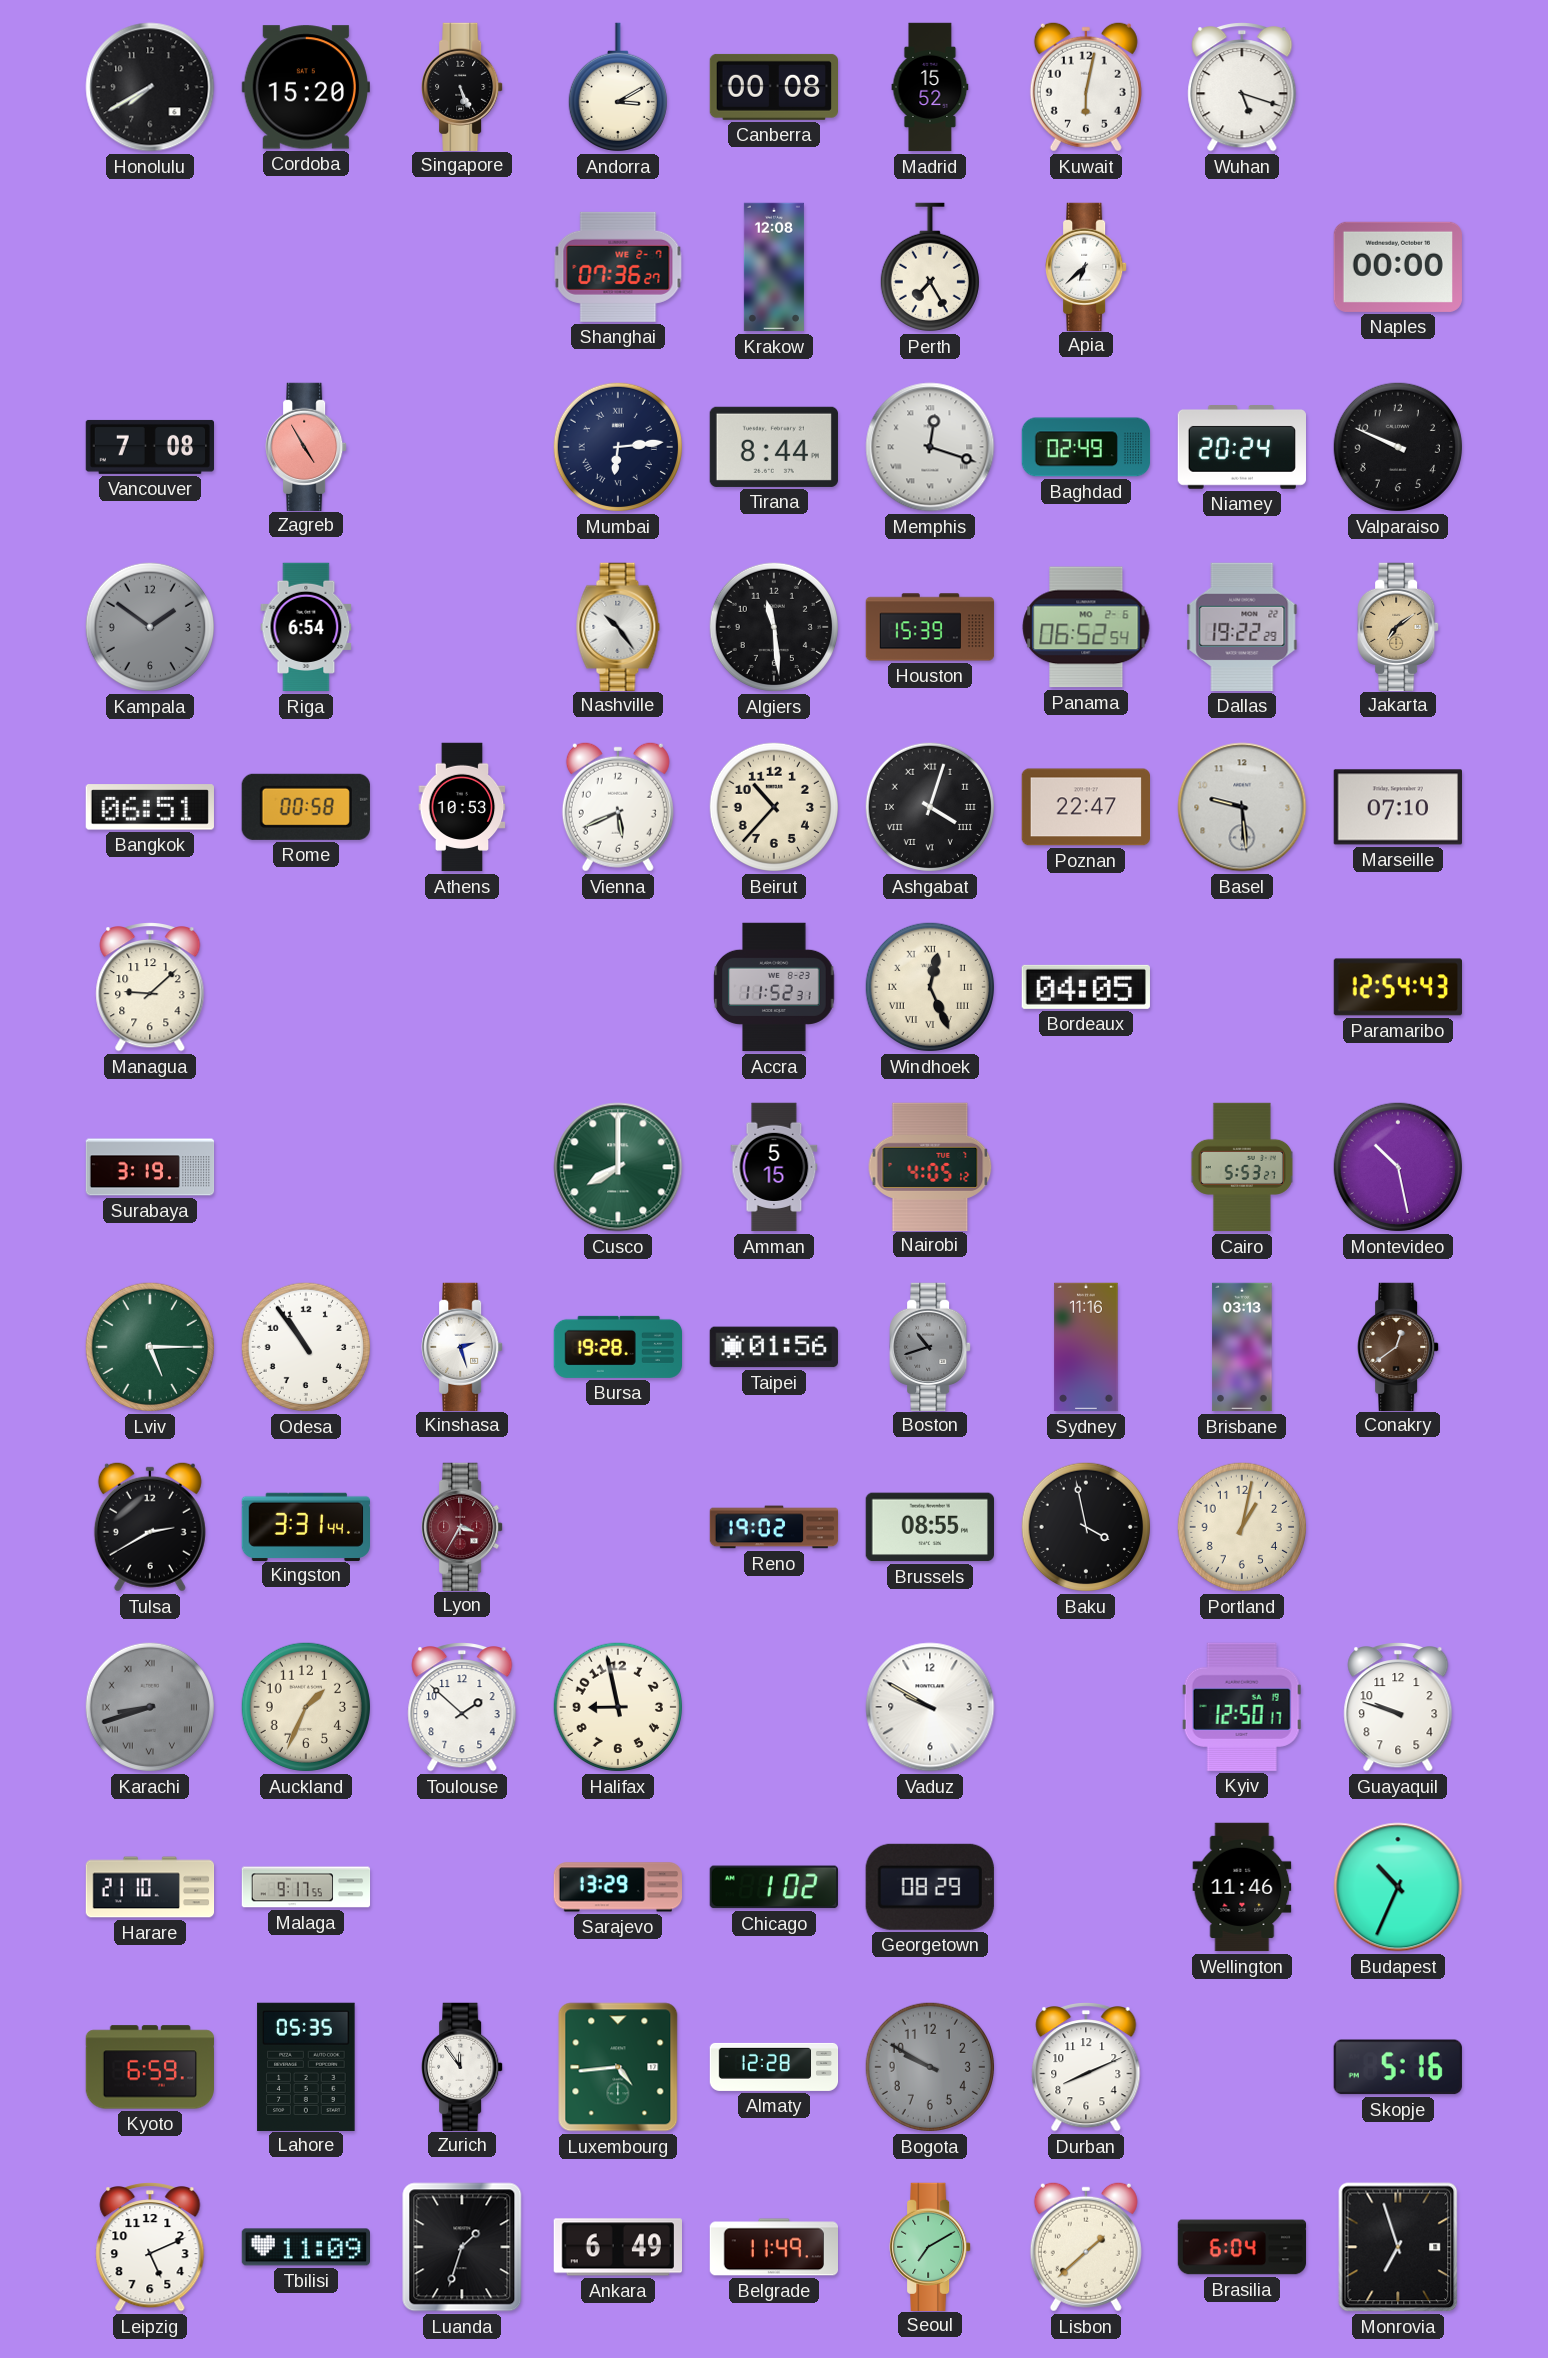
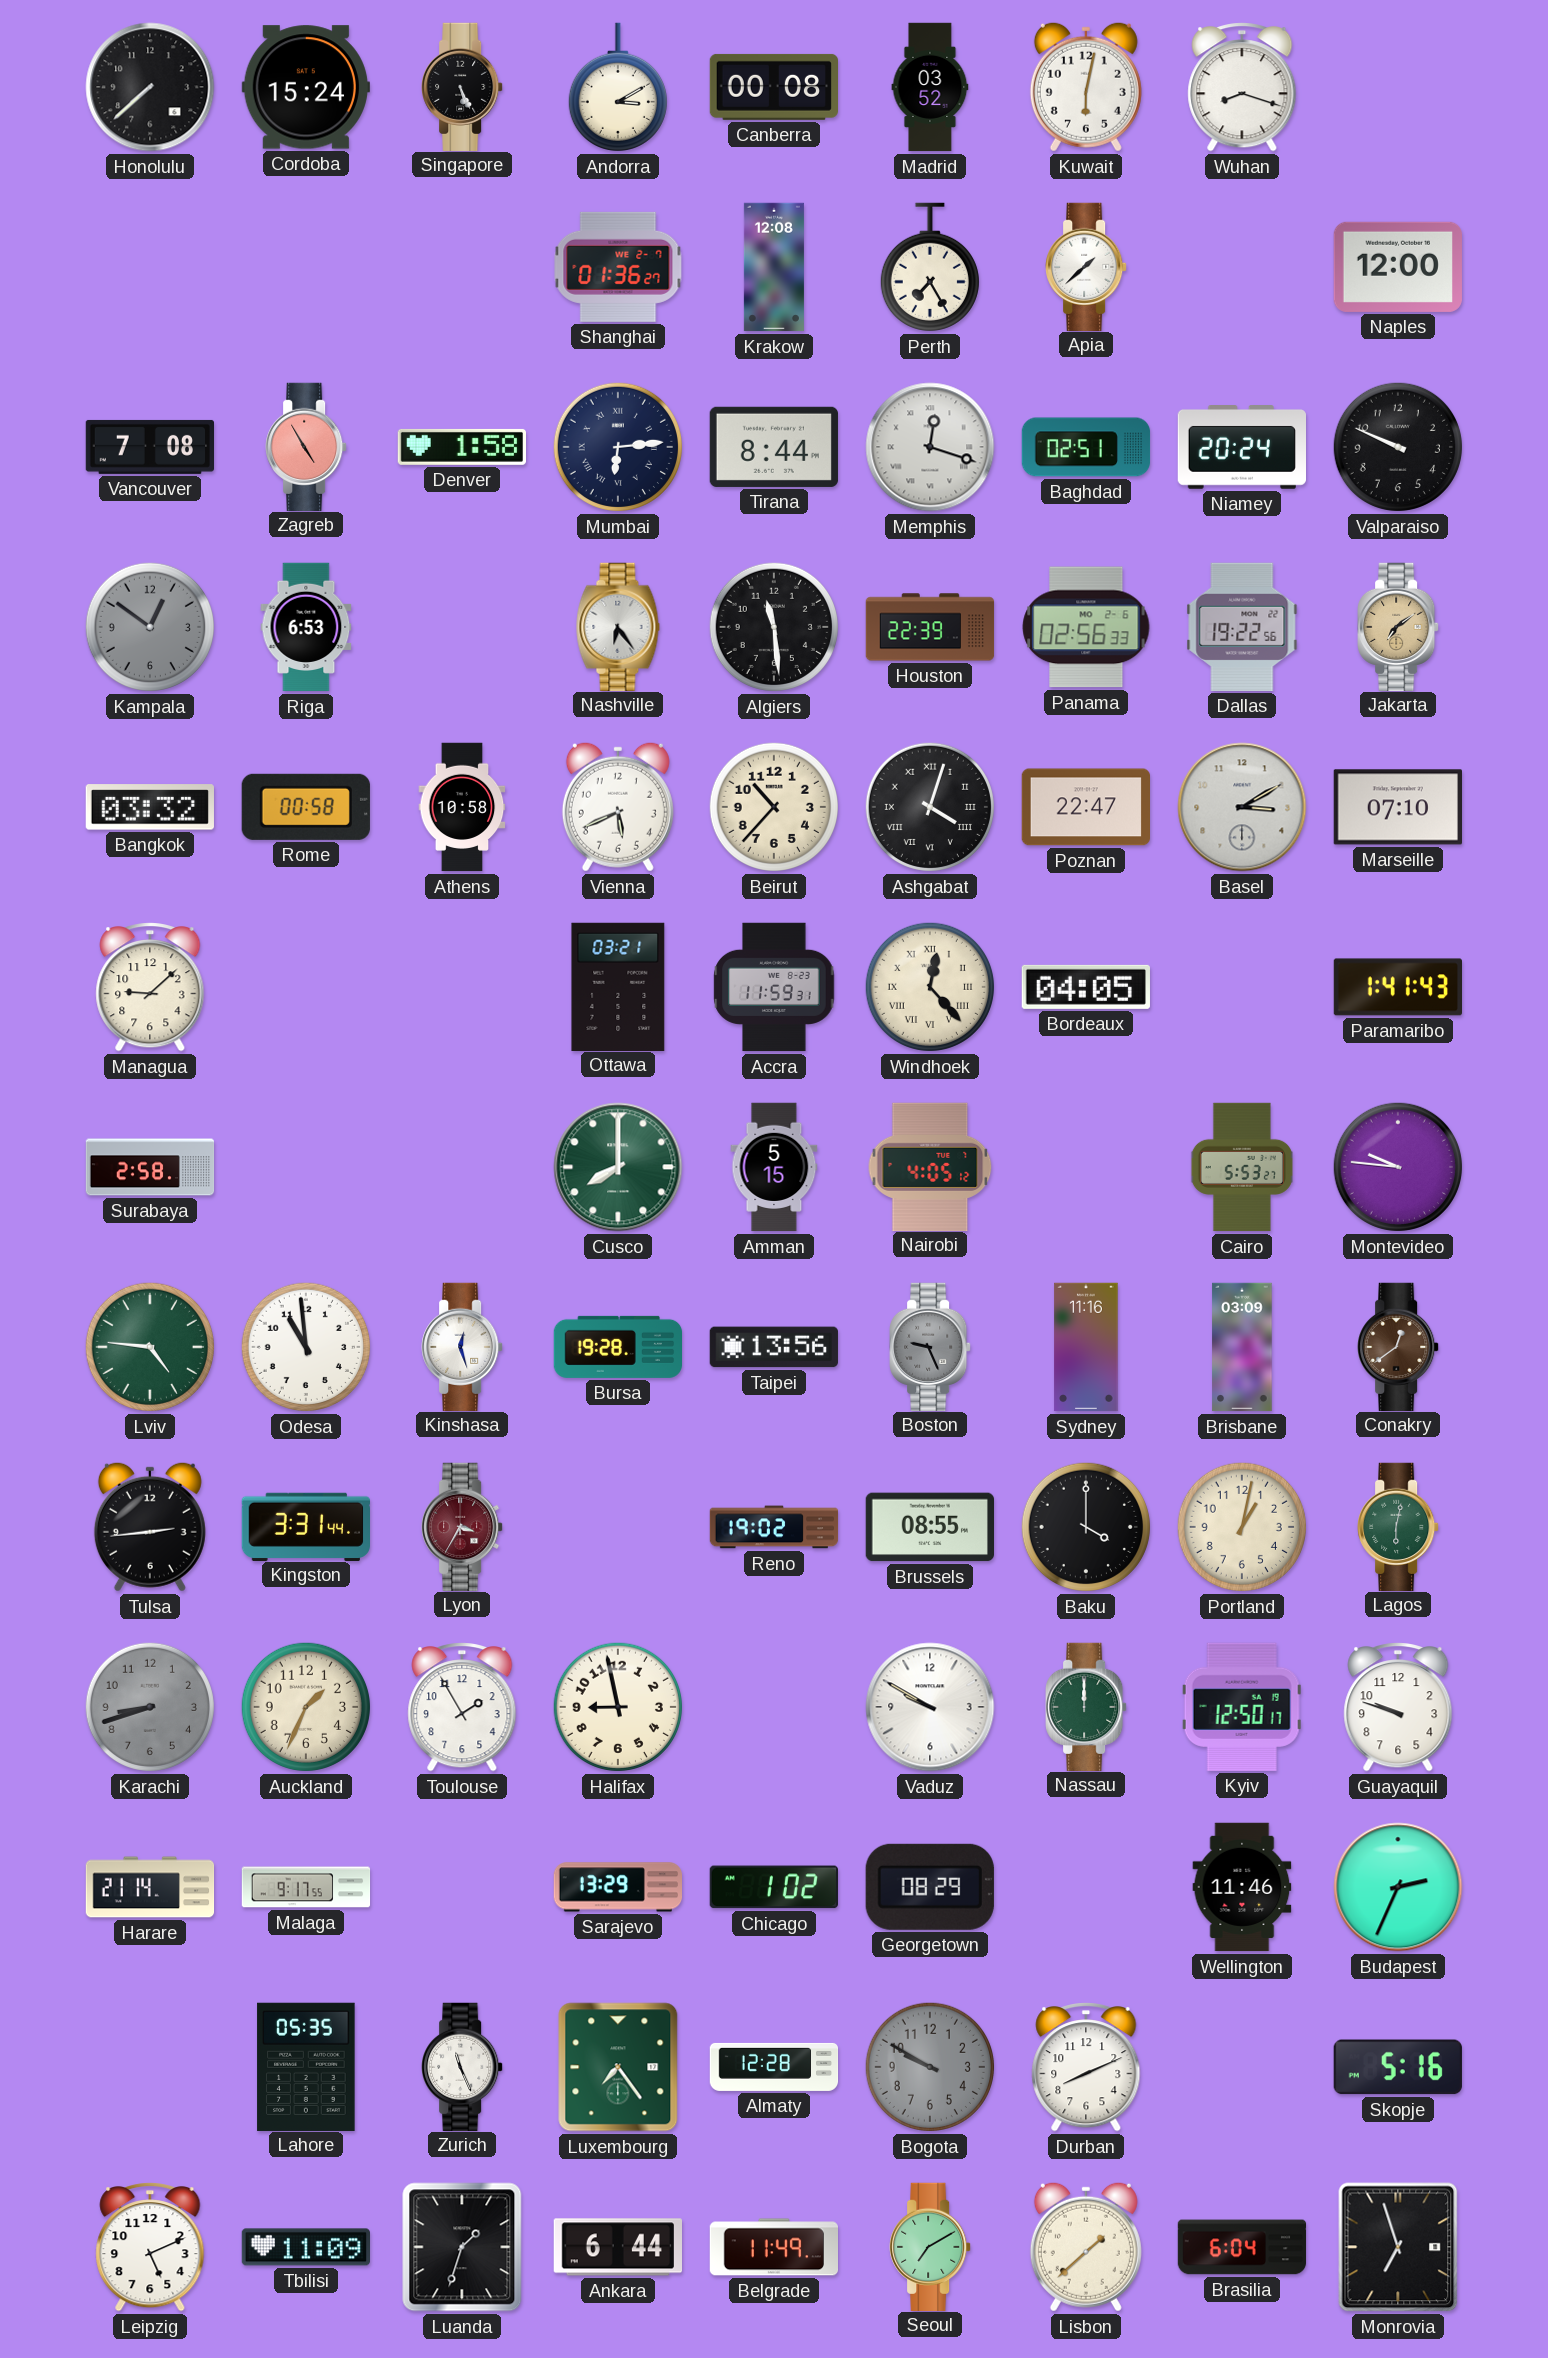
Honolulu: 7:40 -> 7:38
Cordoba: 15:20 -> 15:24
Madrid: 15:52 -> 03:52
Wuhan: 5:18 -> 8:18
Shanghai: 07:36 -> 01:36
Apia: 6:38 -> 1:38
Naples: 00:00 -> 12:00
Denver: none -> 1:58
Baghdad: 02:49 -> 02:51
Kampala: 1:51 -> 12:51
Riga: 6:54 -> 6:53
Nashville: 10:24 -> 6:24
Houston: 15:39 -> 22:39
Panama: 06:52 -> 02:56
Dallas: 19:22:29 -> 19:22:56
Bangkok: 06:51 -> 03:32
Athens: 10:53 -> 10:58
Basel: 9:29 -> 3:10
Ottawa: none -> 03:21
Accra: 11:52 -> 11:59
Windhoek: 12:26 -> 12:23
Paramaribo: 12:54 -> 1:41
Surabaya: 3:19 -> 2:58
Montevideo: 10:28 -> 9:46
Lviv: 5:15 -> 4:46
Odesa: 10:54 -> 10:59
Kinshasa: 2:27 -> 12:27
Taipei: 01:56 -> 13:56
Boston: 10:42 -> 9:26
Brisbane: 03:13 -> 03:09
Tulsa: 2:40 -> 2:44
Baku: 3:58 -> 4:00
Lagos: none -> 6:02
Karachi numerals: Roman -> Arabic
Toulouse: 1:52 -> 1:55
Nassau: none -> 12:00
Harare: 21:10 -> 21:14
Budapest: 10:34 -> 2:34
Kyoto: 6:59 -> none
Zurich: 11:54 -> 11:26
Luxembourg: 4:44 -> 7:24
Ankara: 6:49 -> 6:44
